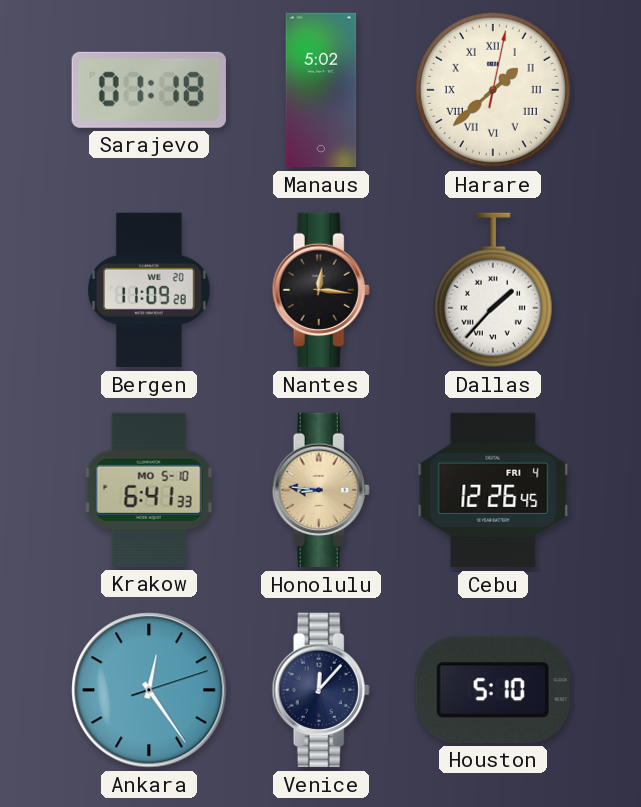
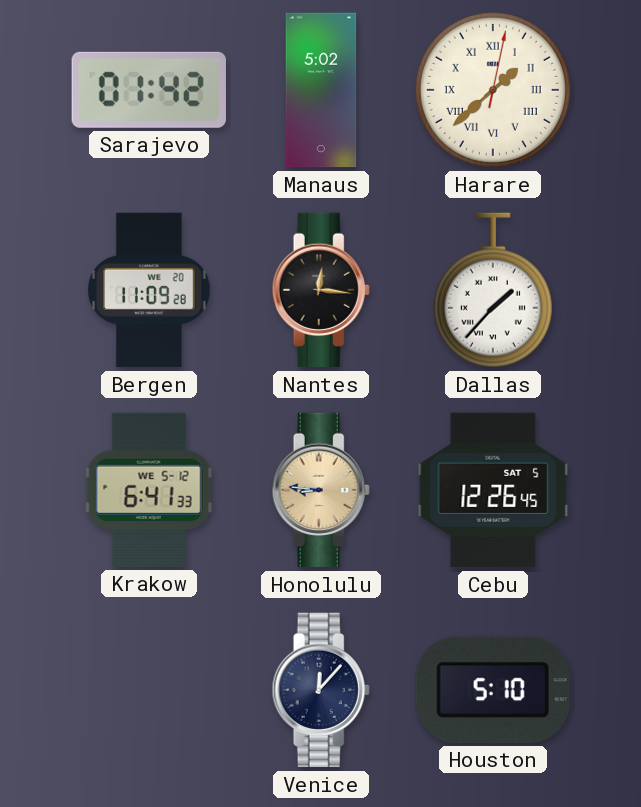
Sarajevo: 01:18 -> 01:42
Krakow date: MO 5-10 -> WE 5-12
Cebu date: FRI 4 -> SAT 5
Ankara: 12:24 -> none
